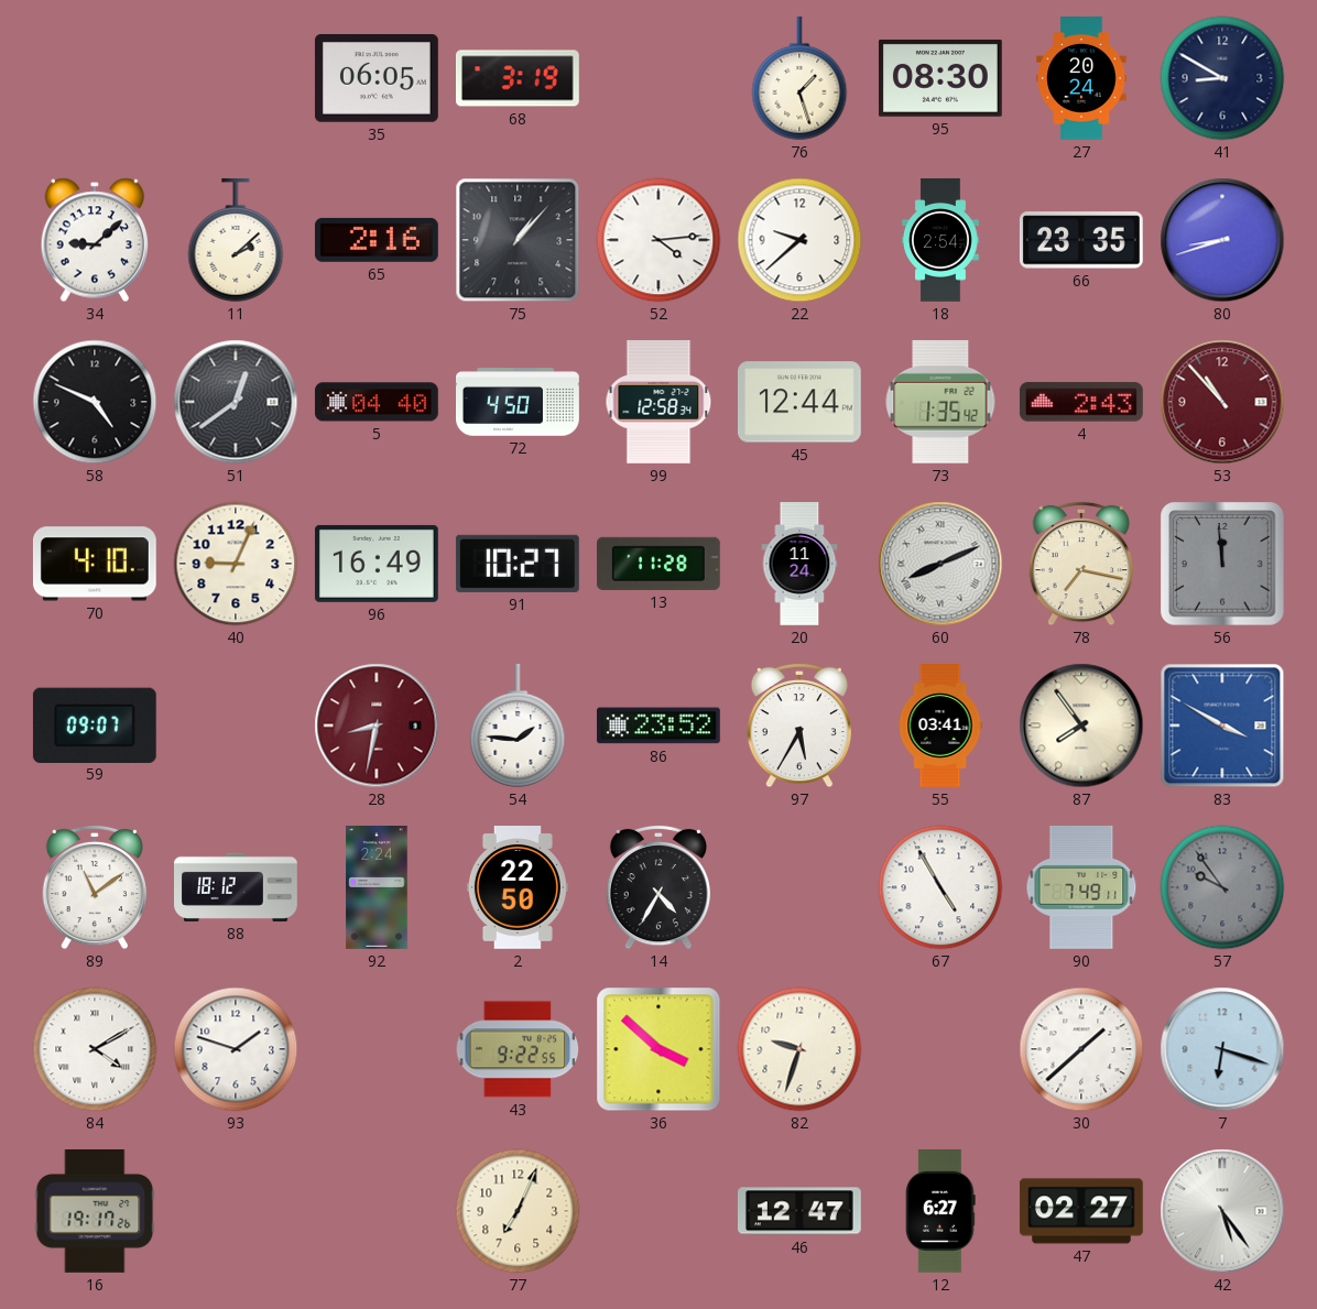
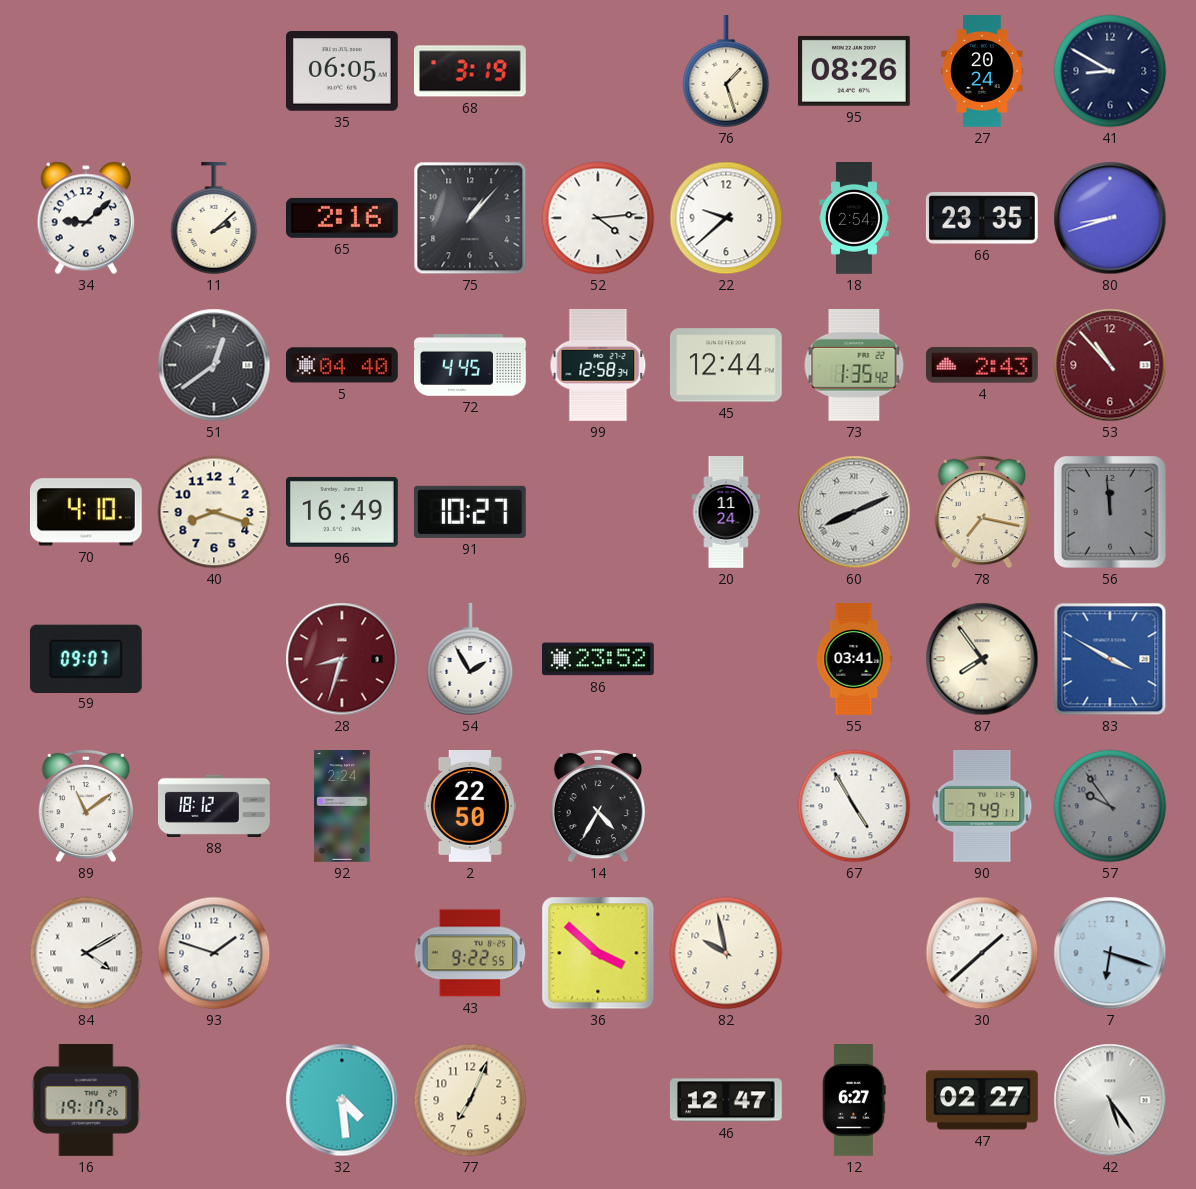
95: 08:30 -> 08:26
58: 4:49 -> none
72: 4:50 -> 4:45
40: 9:04 -> 8:18
13: 11:28 -> none
28: 8:32 -> 8:33
54: 1:46 -> 1:55
97: 5:35 -> none
82: 9:33 -> 9:58
32: none -> 4:29
